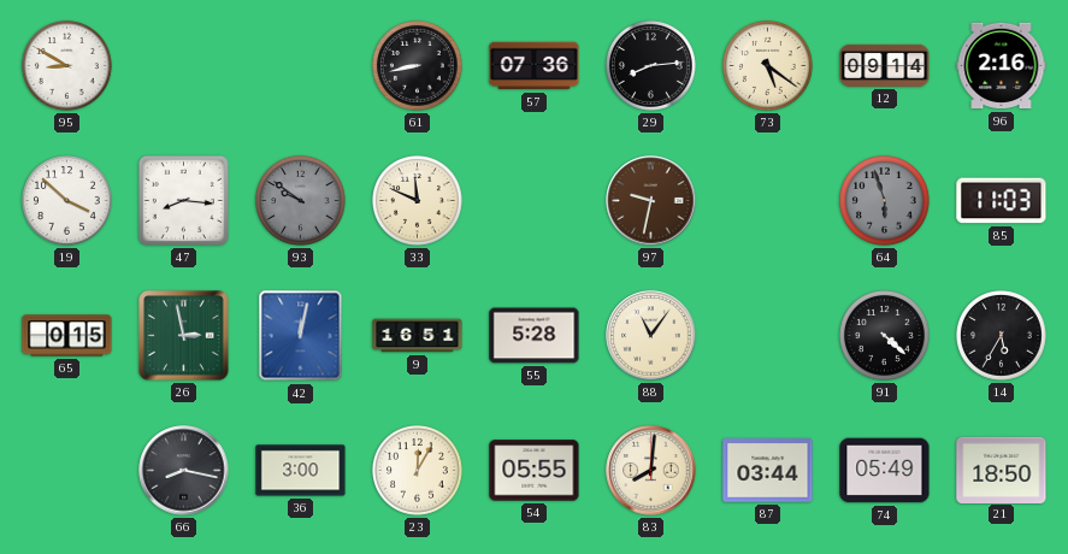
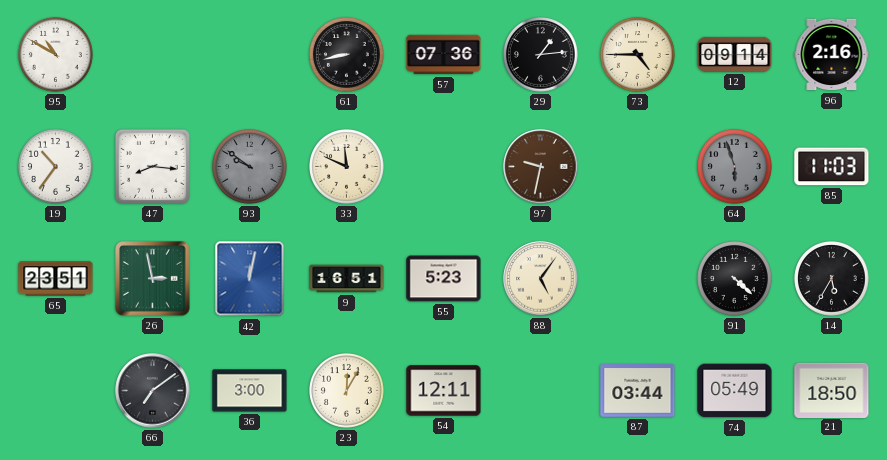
95: 8:50 -> 10:50
29: 8:14 -> 1:14
73: 5:21 -> 4:45
19: 3:52 -> 10:36
65: 0:15 -> 23:51
55: 5:28 -> 5:23
88: 11:06 -> 5:06
66: 8:17 -> 7:09
54: 05:55 -> 12:11
83: 8:01 -> none
